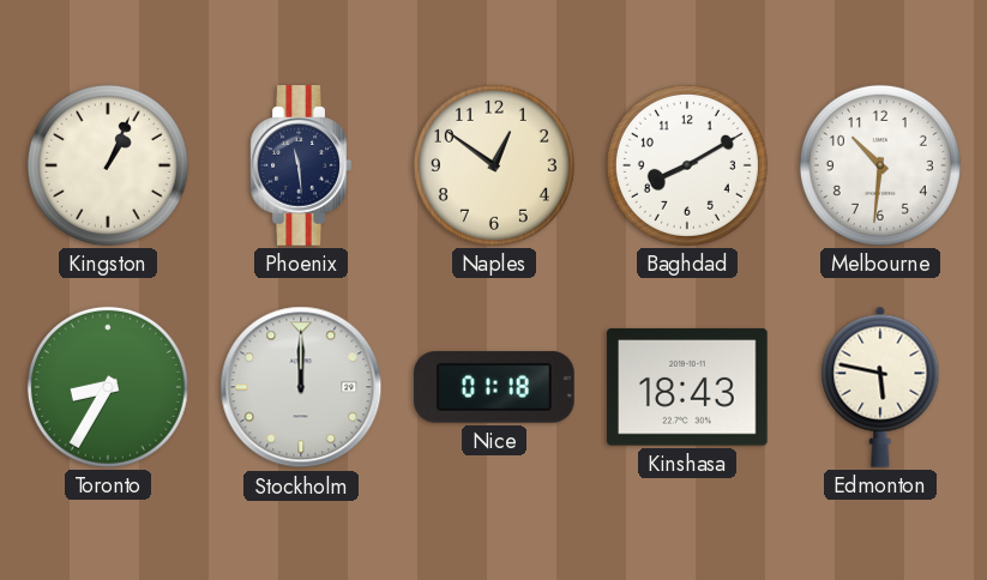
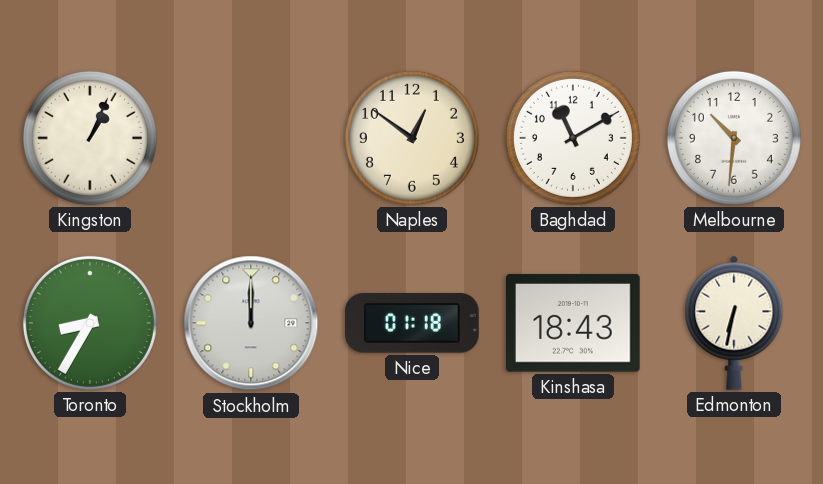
Phoenix: 11:29 -> none
Baghdad: 8:10 -> 11:10
Edmonton: 5:47 -> 6:32
